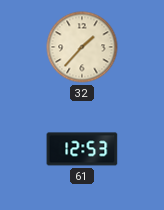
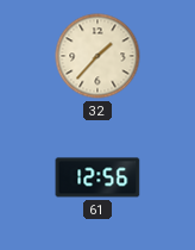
61: 12:53 -> 12:56
